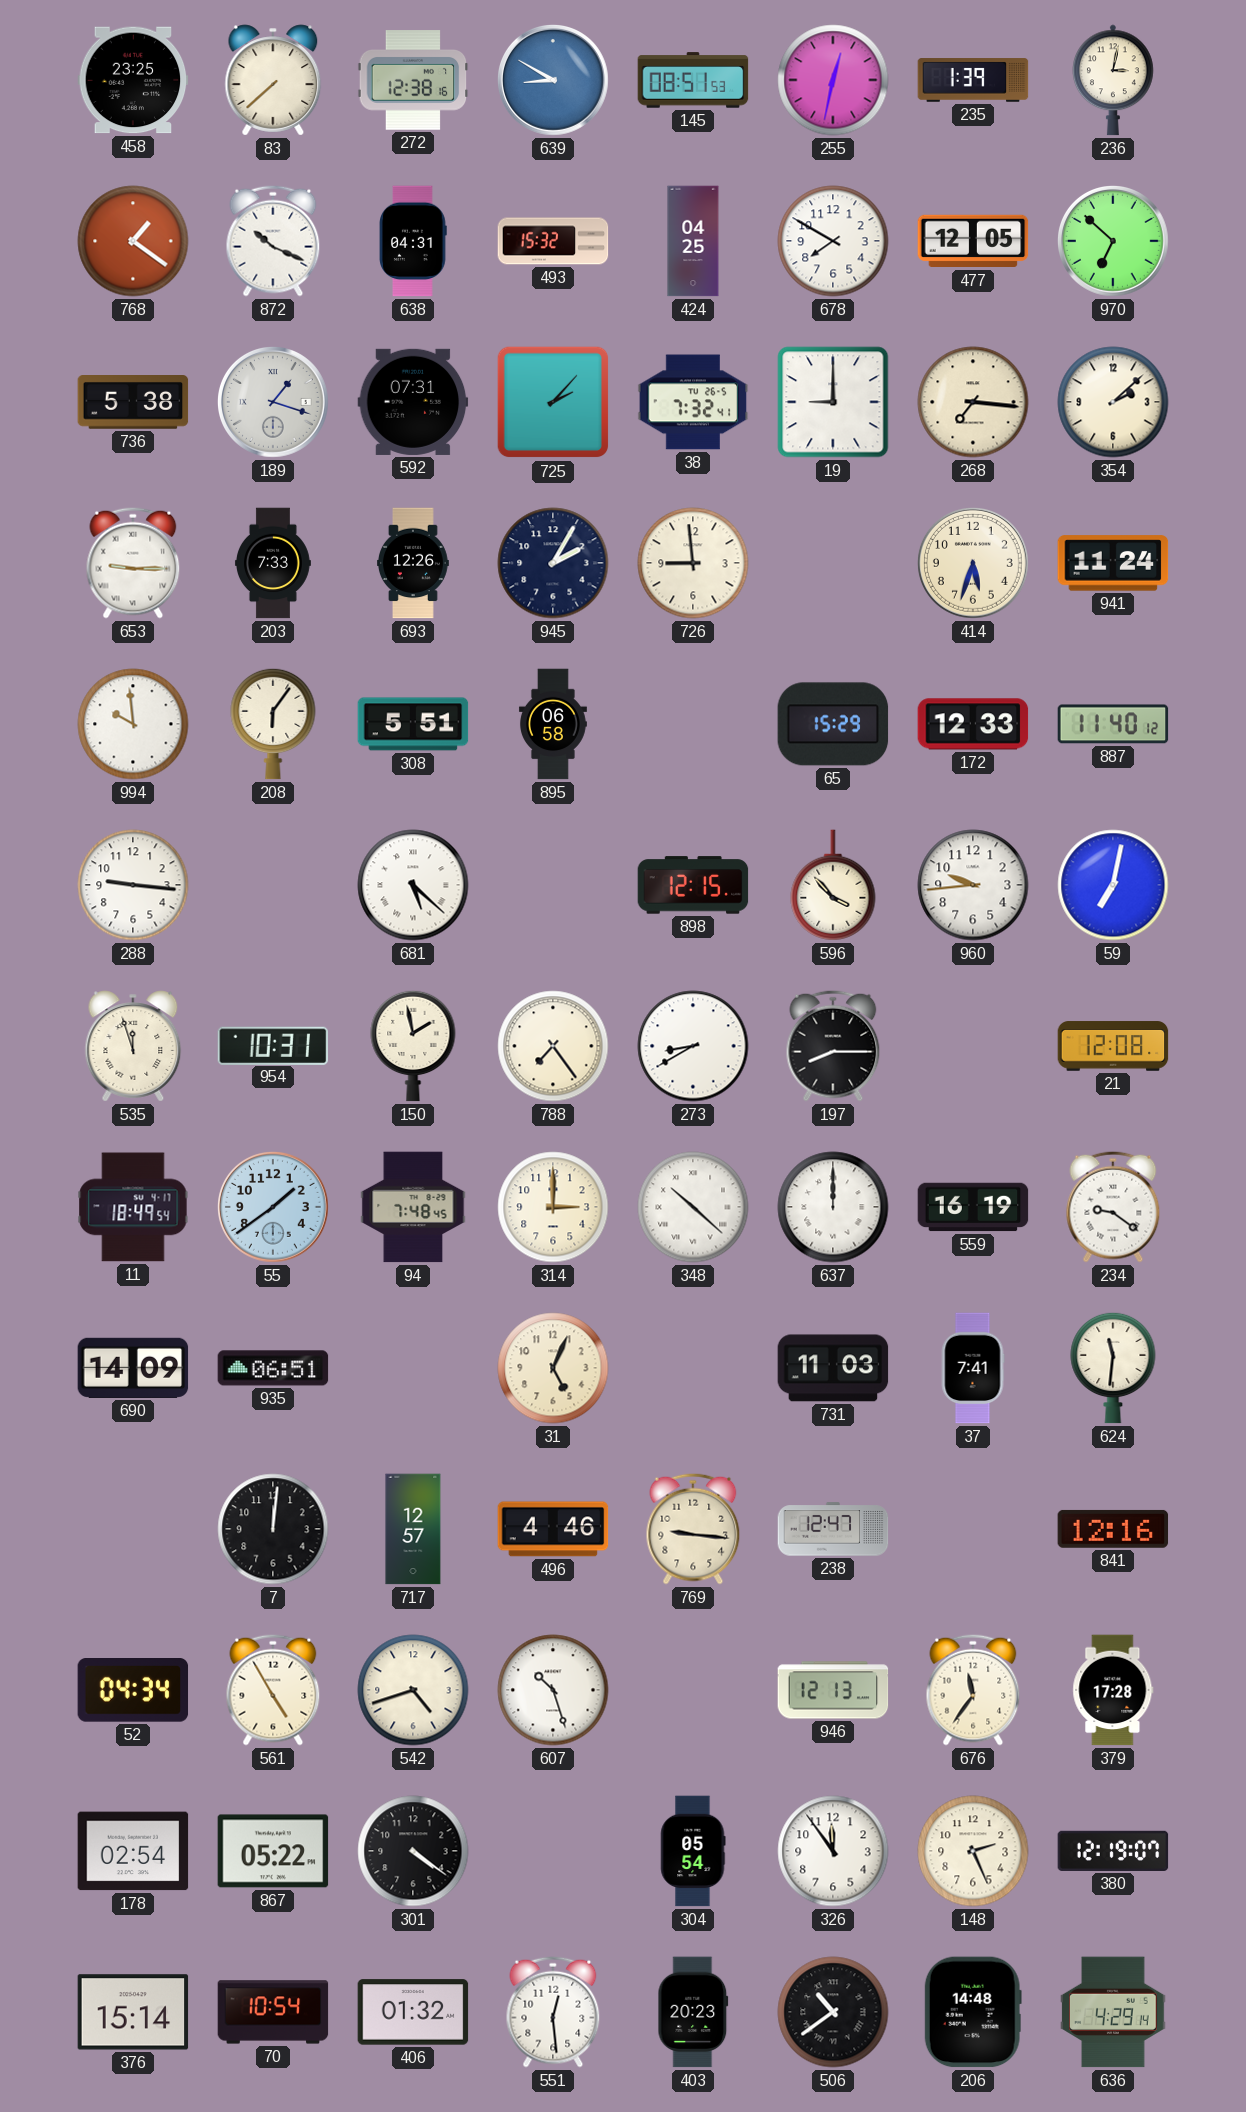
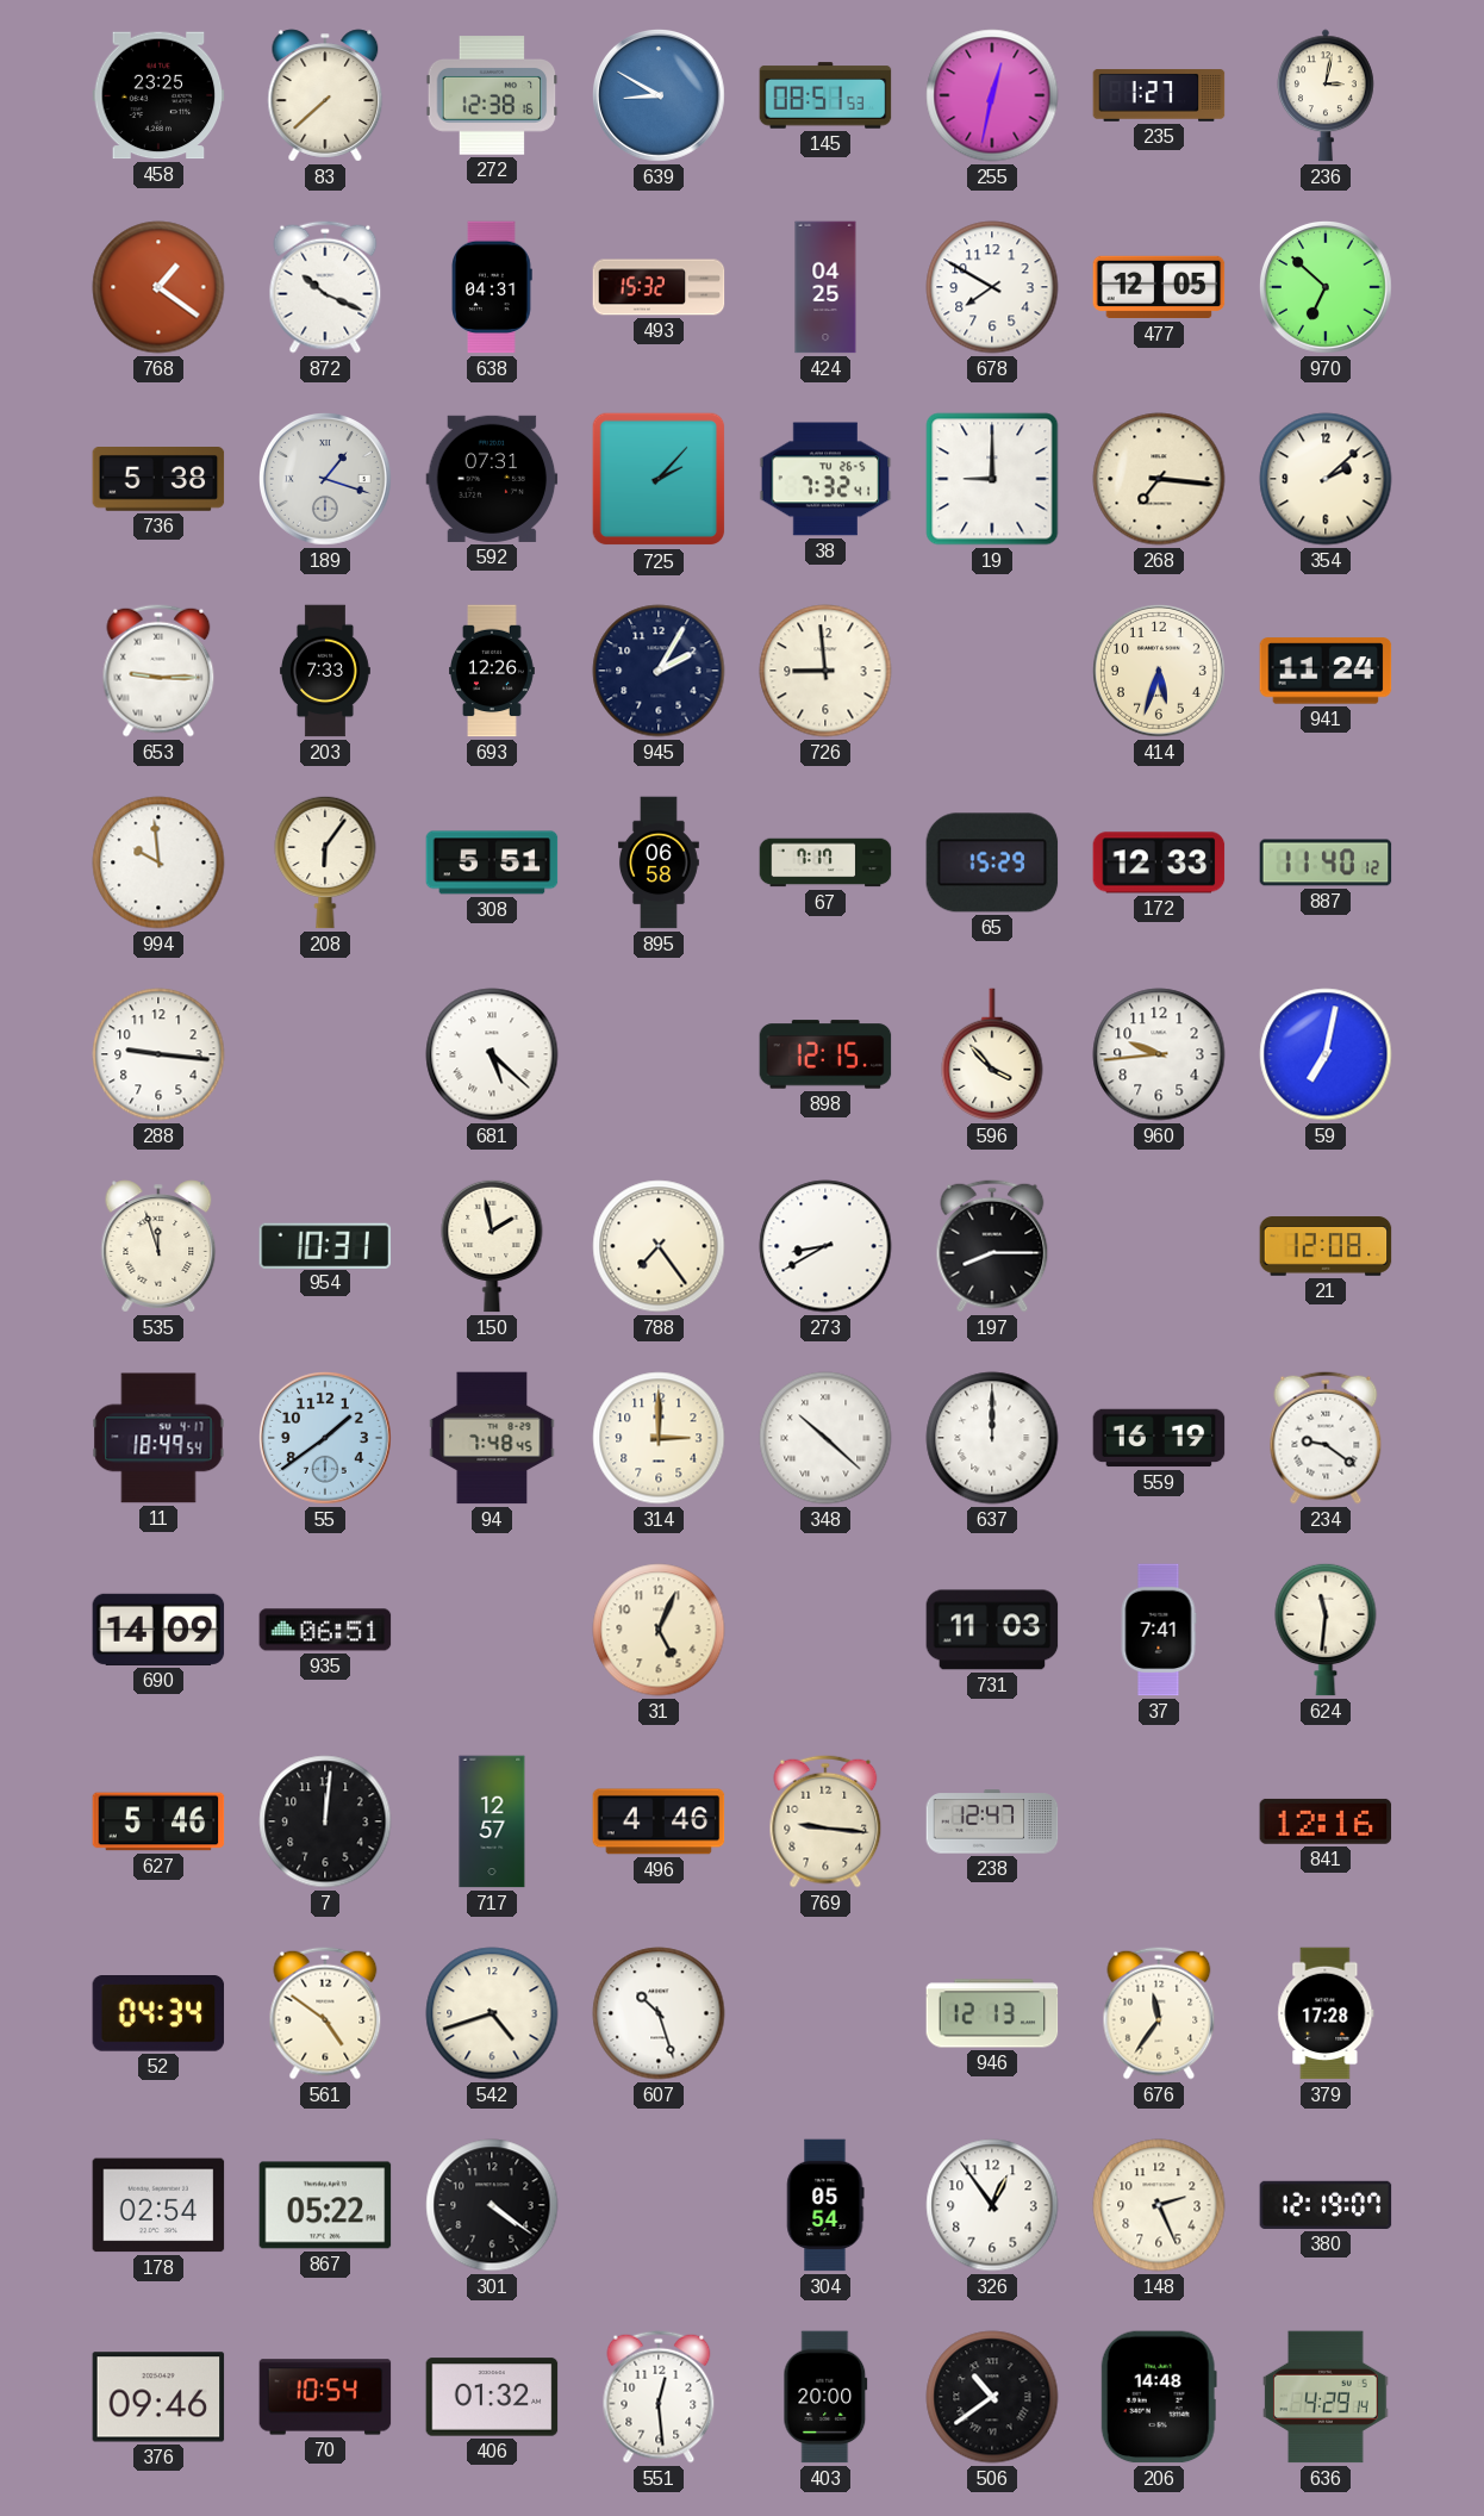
235: 1:39 -> 1:27
67: none -> 7:17
627: none -> 5:46
561: 4:55 -> 4:51
326: 11:54 -> 12:54
376: 15:14 -> 09:46
403: 20:23 -> 20:00
